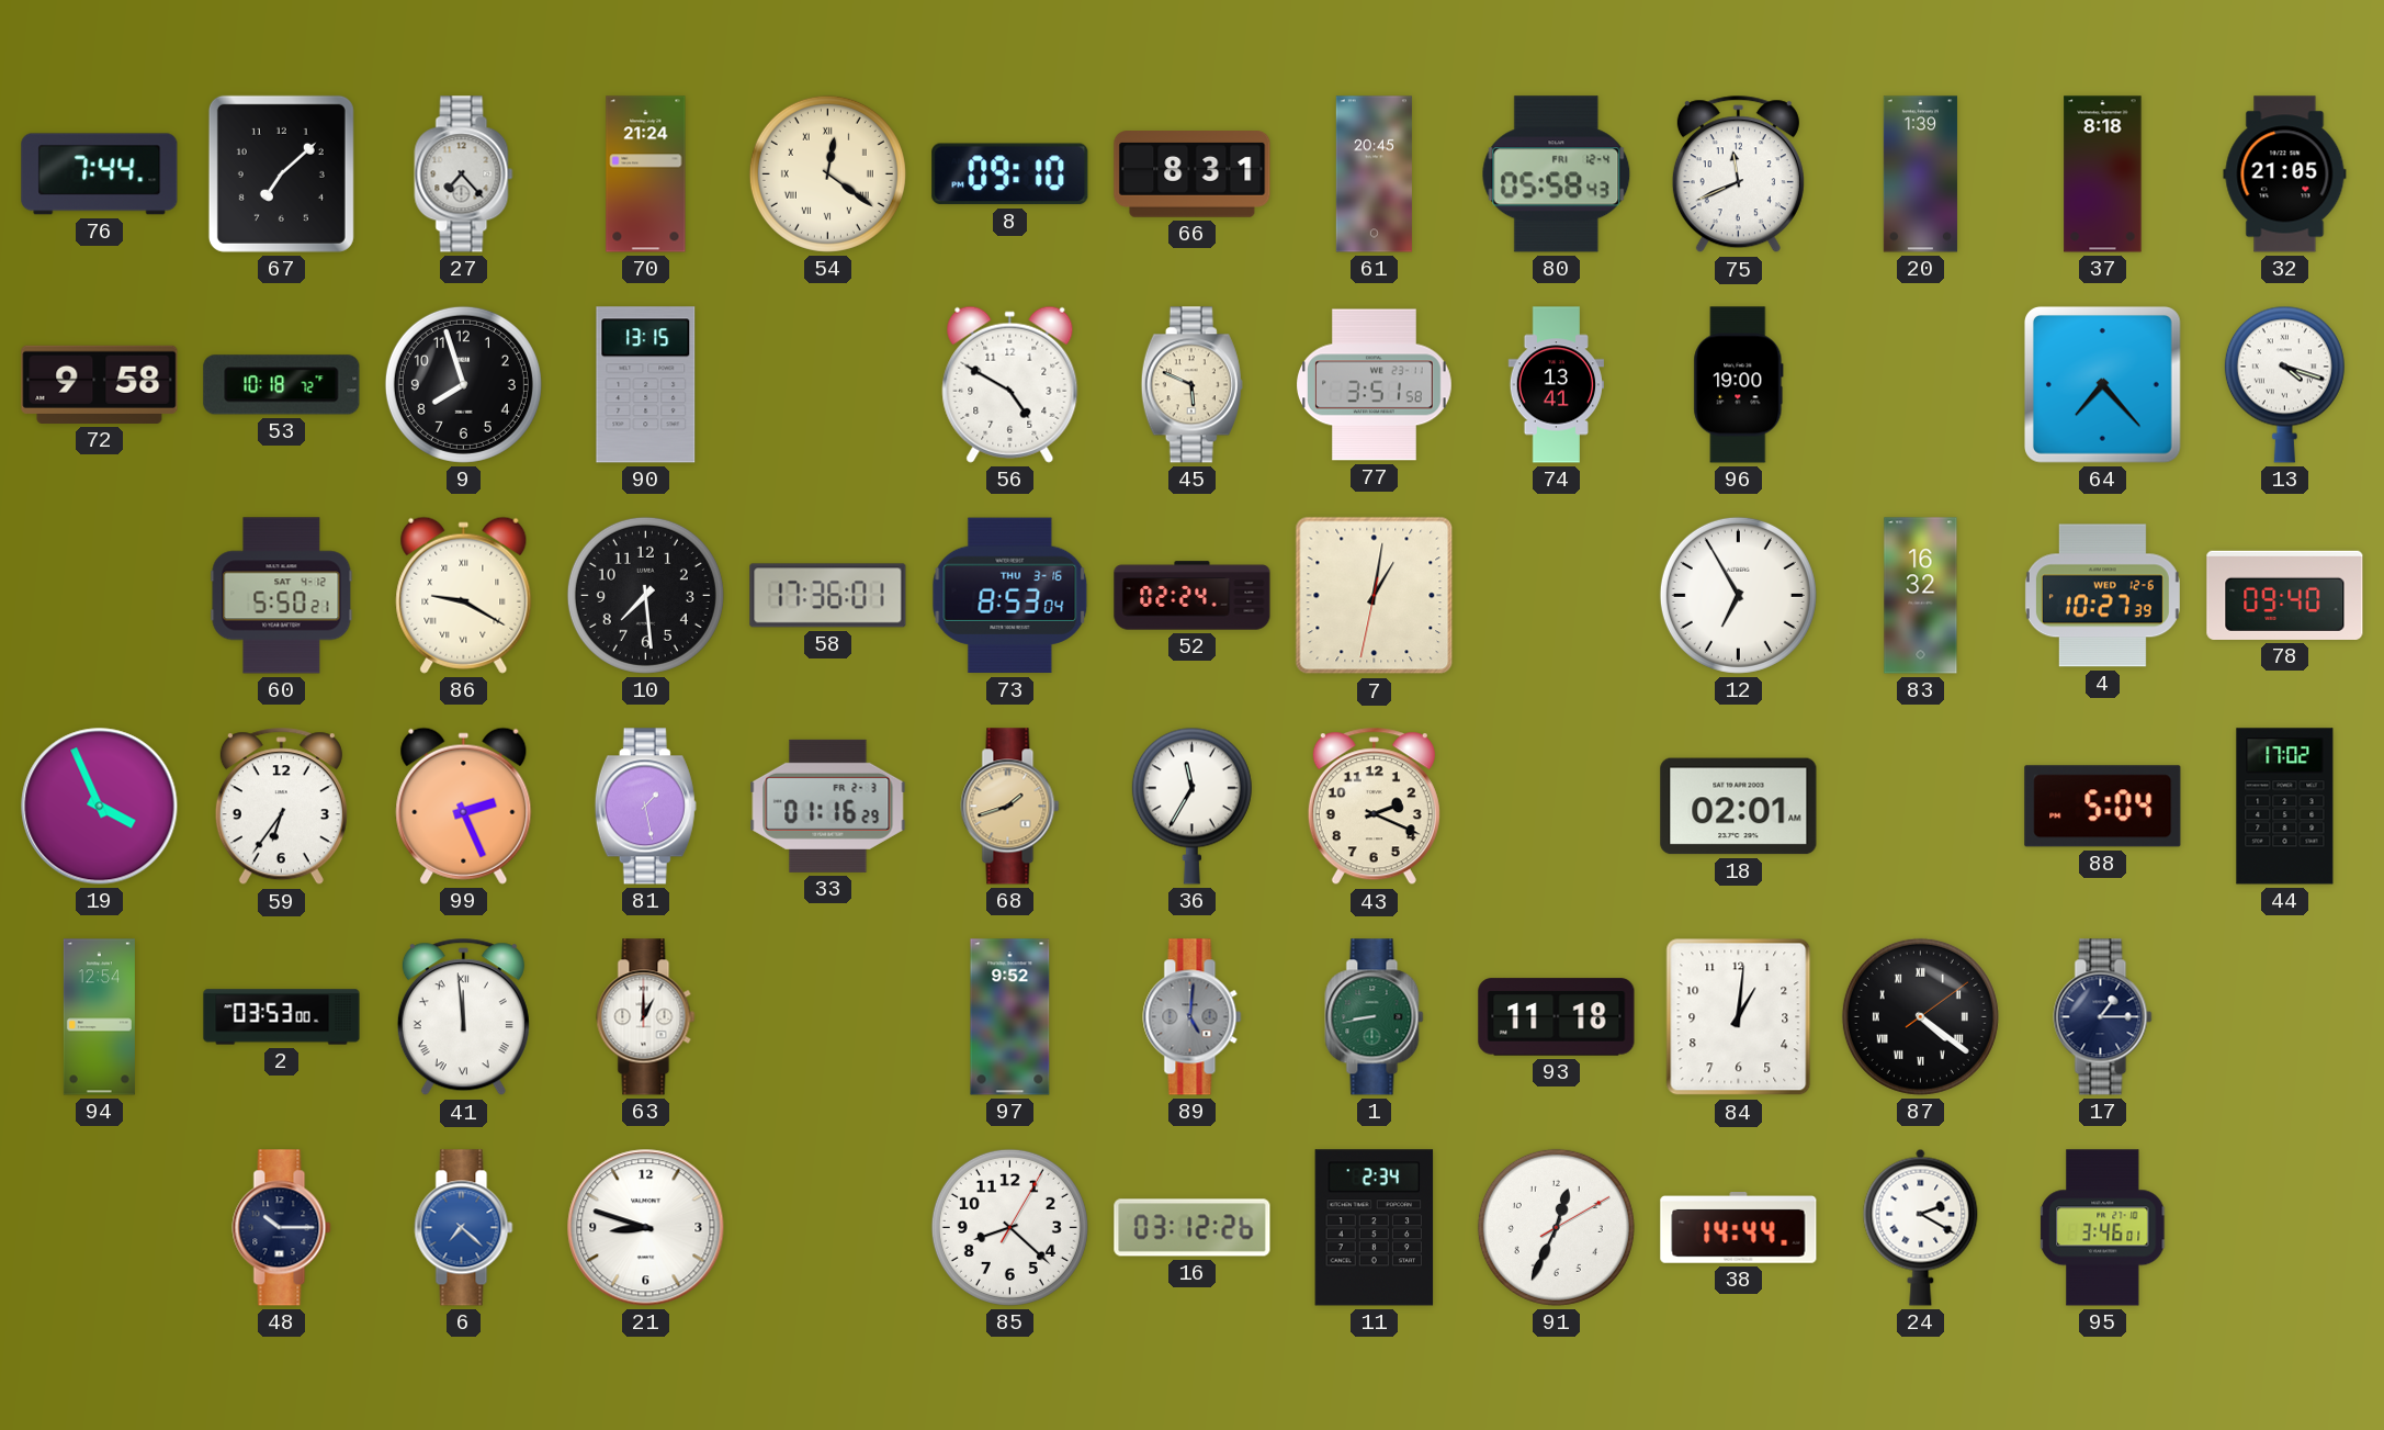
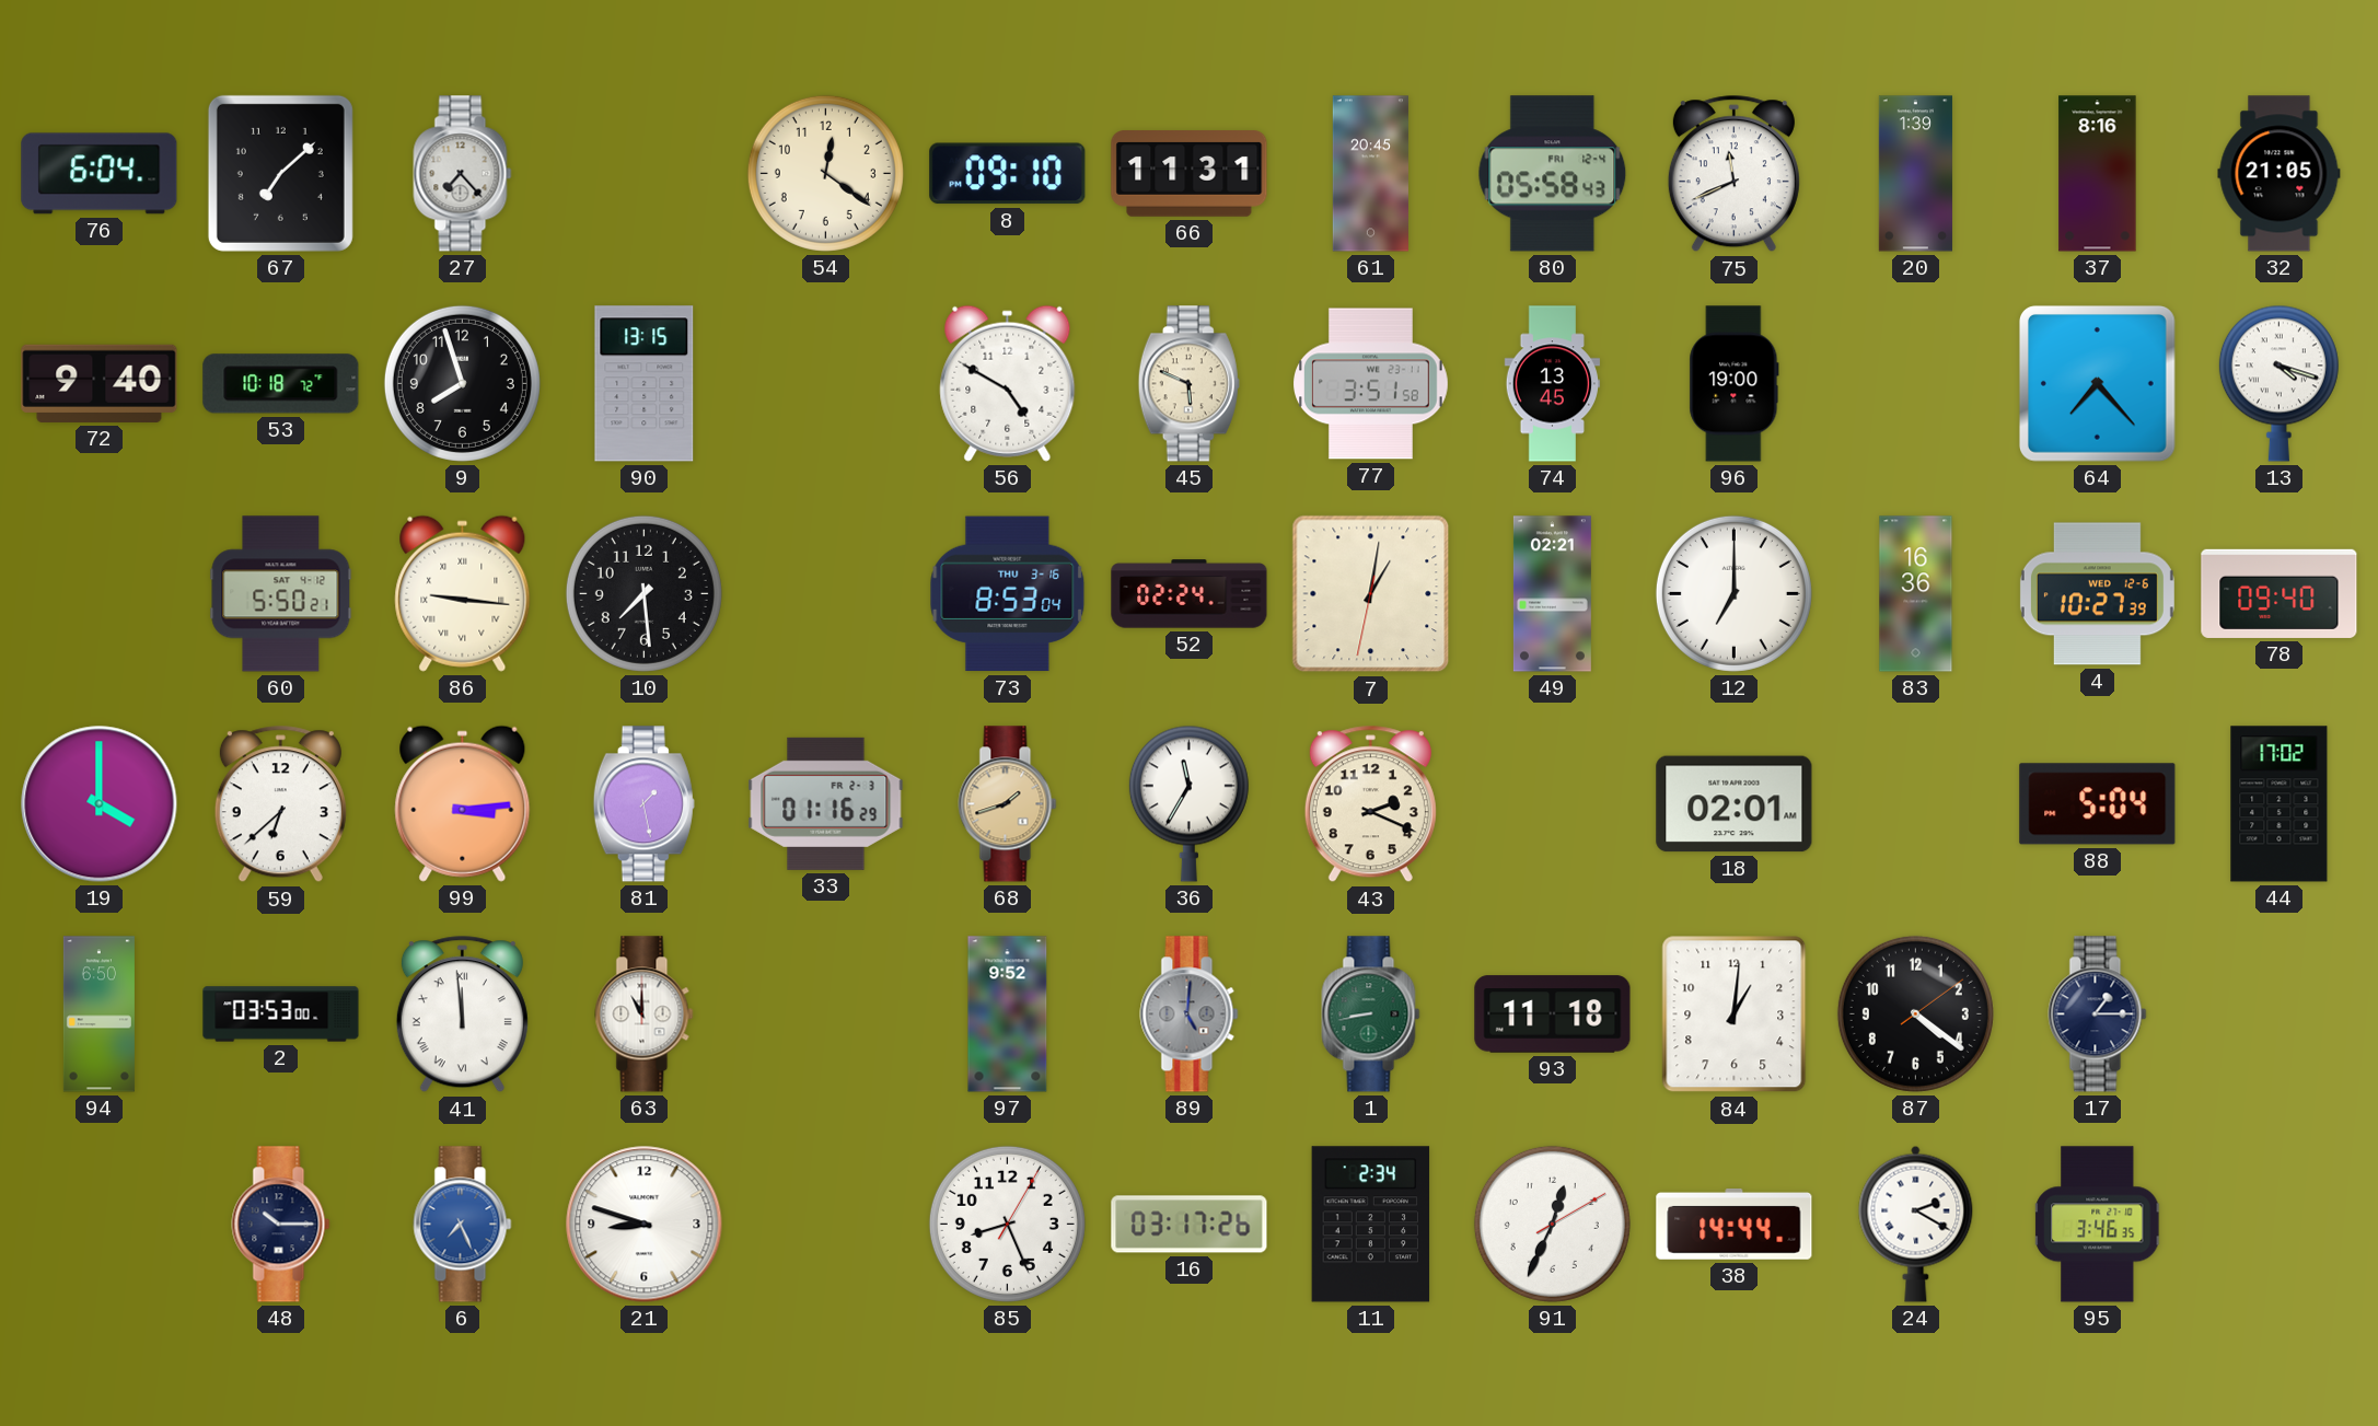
76: 7:44 -> 6:04
70: 21:24 -> none
54 numerals: Roman -> Arabic
66: 8:31 -> 11:31
37: 8:18 -> 8:16
72: 9:58 -> 9:40
74: 13:41 -> 13:45
86: 9:20 -> 9:16
58: 17:36 -> none
49: none -> 02:21
12: 6:55 -> 7:00
83: 16:32 -> 16:36
19: 3:56 -> 4:00
59: 6:36 -> 6:38
99: 2:26 -> 3:14
94: 12:54 -> 6:50
63: 1:00 -> 11:00
87 numerals: Roman -> Arabic
6: 7:22 -> 7:26
85: 8:22 -> 8:26
16: 03:12 -> 03:17
95: 3:46:01 -> 3:46:35
